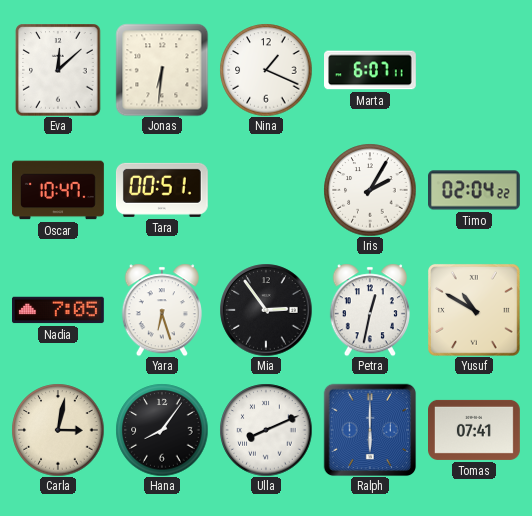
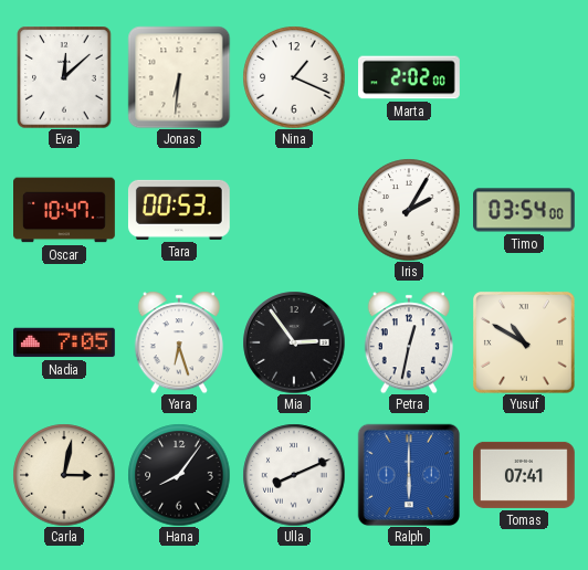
Marta: 6:07 -> 2:02
Tara: 00:51 -> 00:53
Timo: 02:04 -> 03:54
